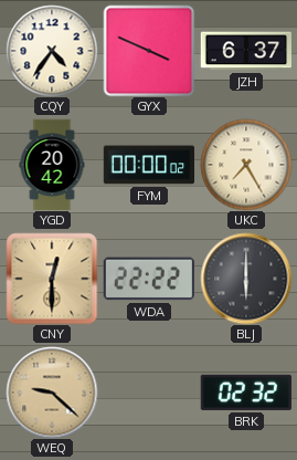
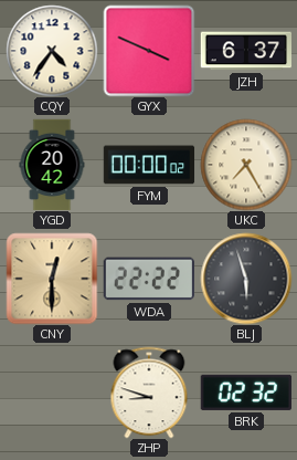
BLJ: 6:00 -> 5:57
WEQ: 9:22 -> none
ZHP: none -> 8:48
